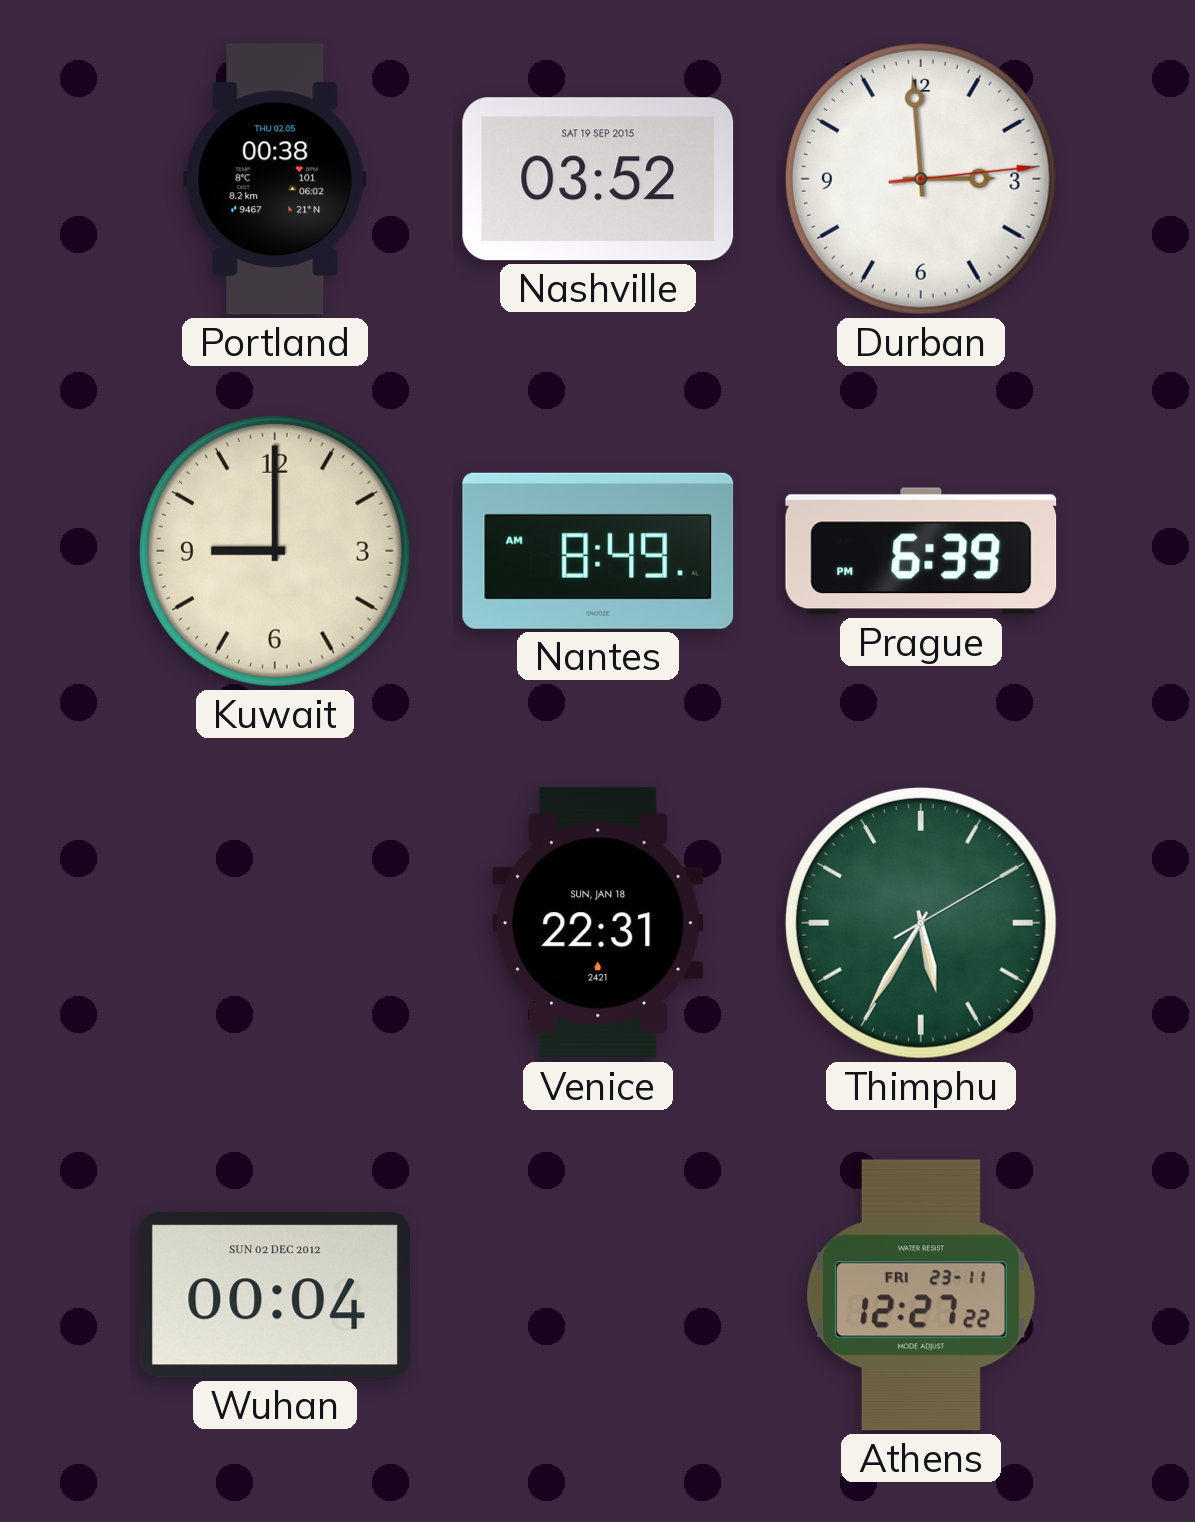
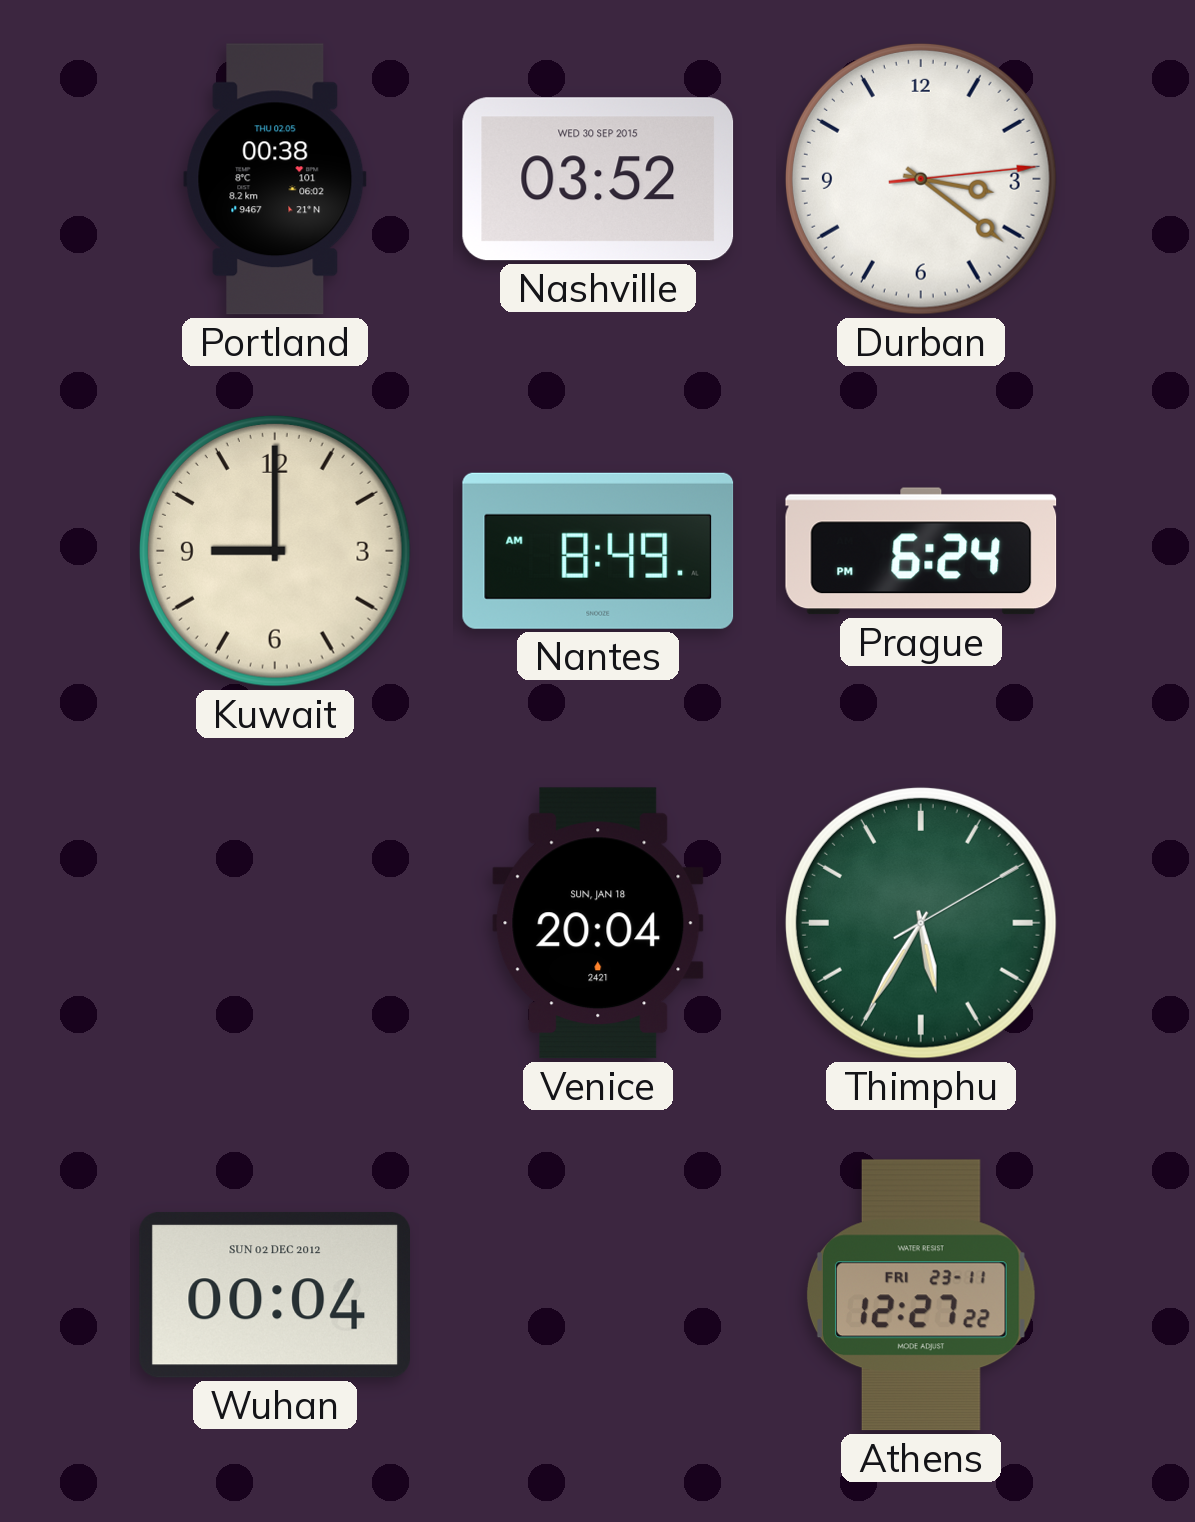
Nashville date: SAT 19 SEP 2015 -> WED 30 SEP 2015
Durban: 2:59 -> 3:21
Prague: 6:39 -> 6:24
Venice: 22:31 -> 20:04
